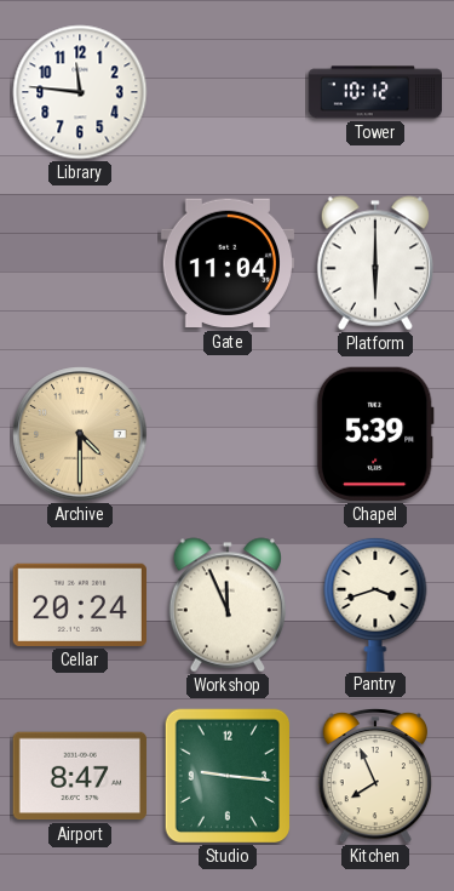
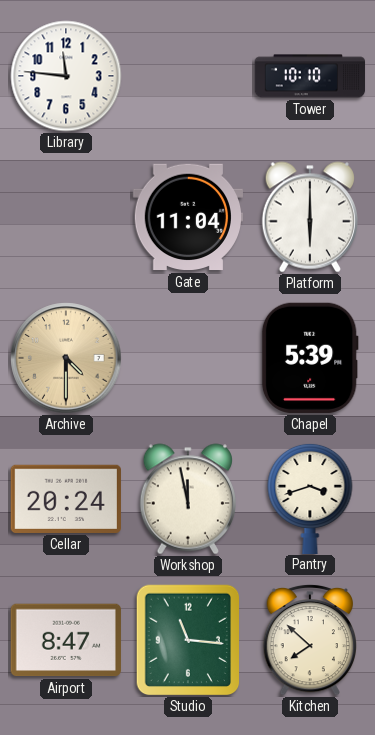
Tower: 10:12 -> 10:10
Workshop: 11:56 -> 11:58
Studio: 9:16 -> 11:16
Kitchen: 7:56 -> 7:52
